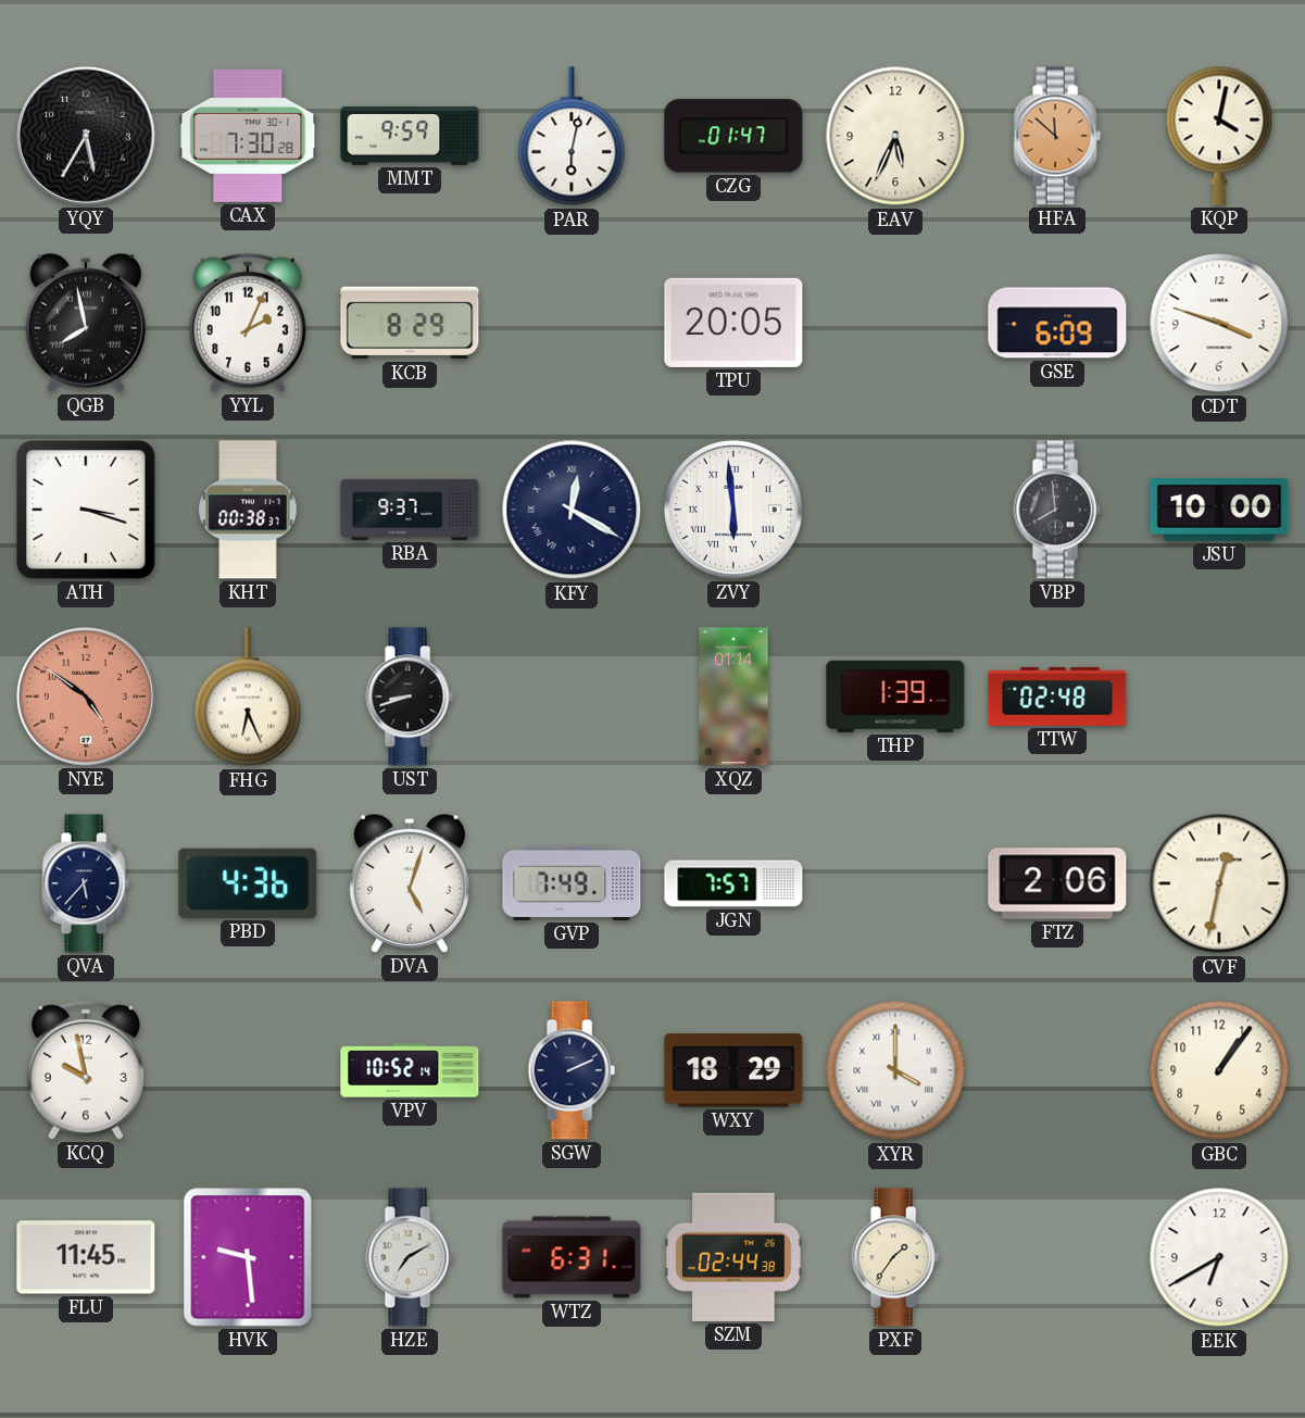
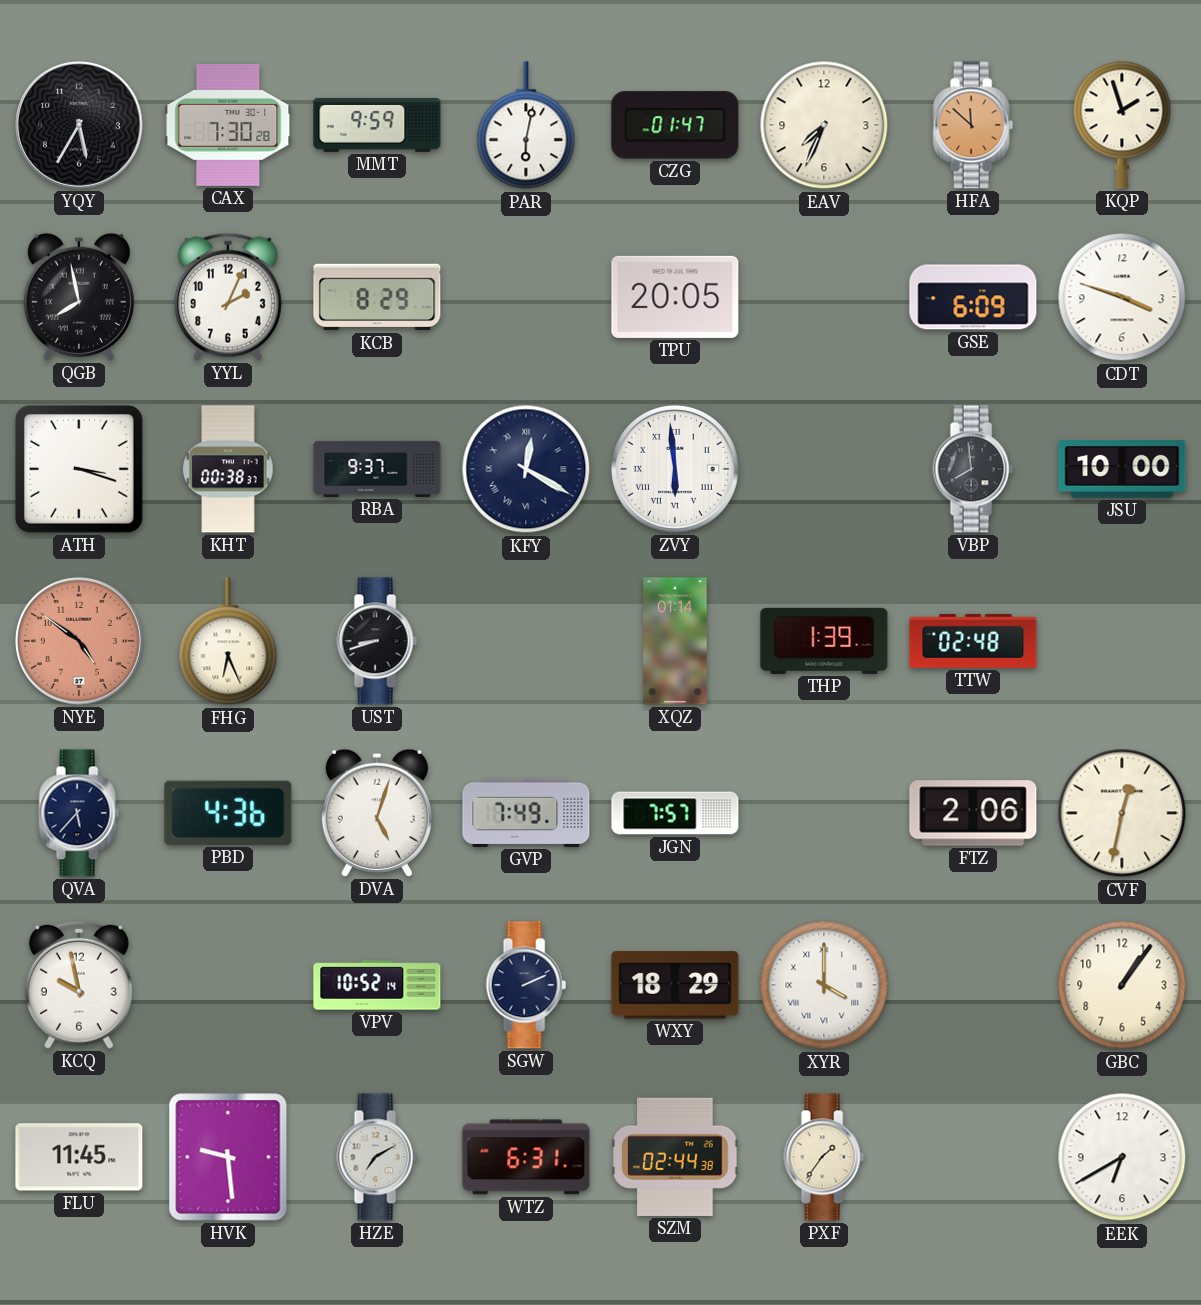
EAV: 5:34 -> 7:34
KQP: 4:02 -> 1:57
